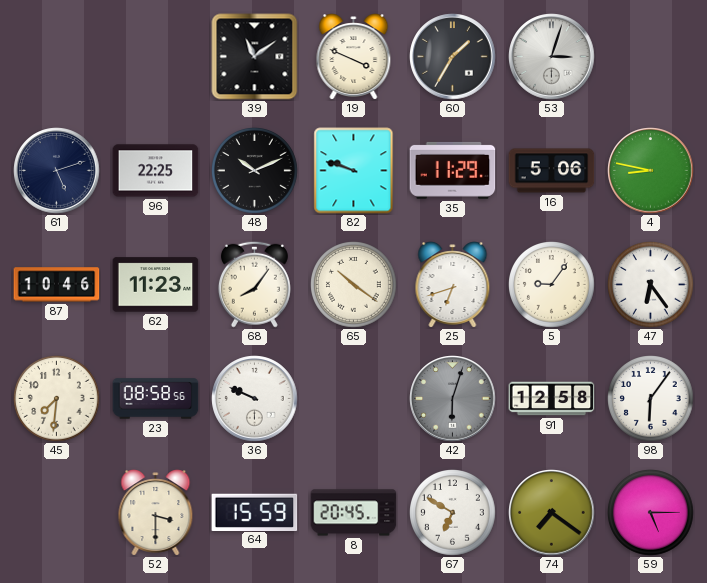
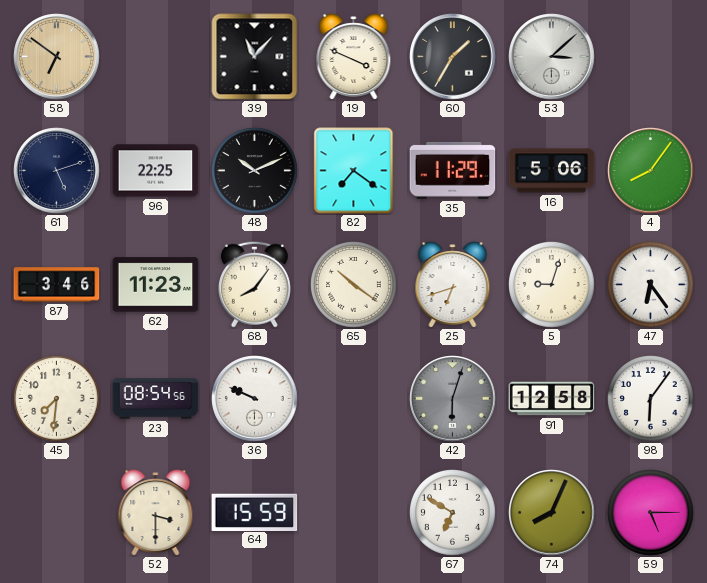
58: none -> 6:51
39: 11:09 -> 11:07
53: 3:03 -> 3:08
82: 9:48 -> 7:21
4: 8:47 -> 8:06
87: 10:46 -> 3:46
5: 9:06 -> 9:03
23: 08:58 -> 08:54
8: 20:45 -> none
74: 7:21 -> 8:04
